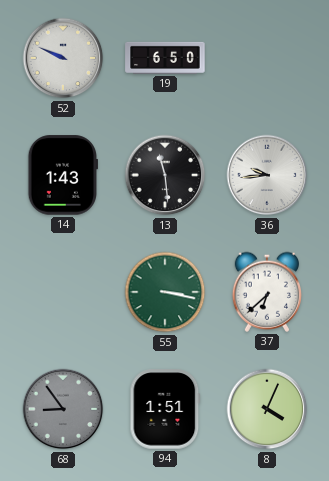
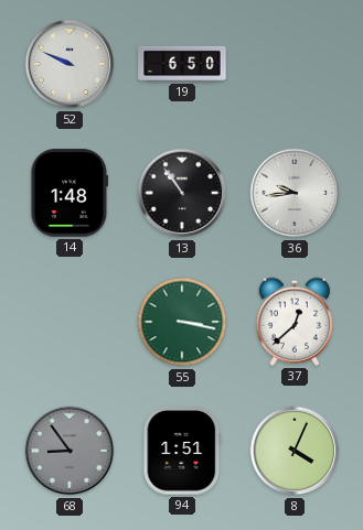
14: 1:43 -> 1:48
13: 11:29 -> 10:54
37: 6:38 -> 12:38
